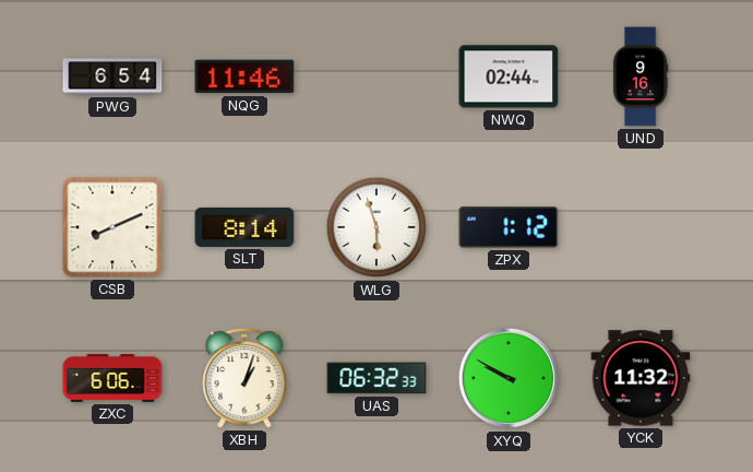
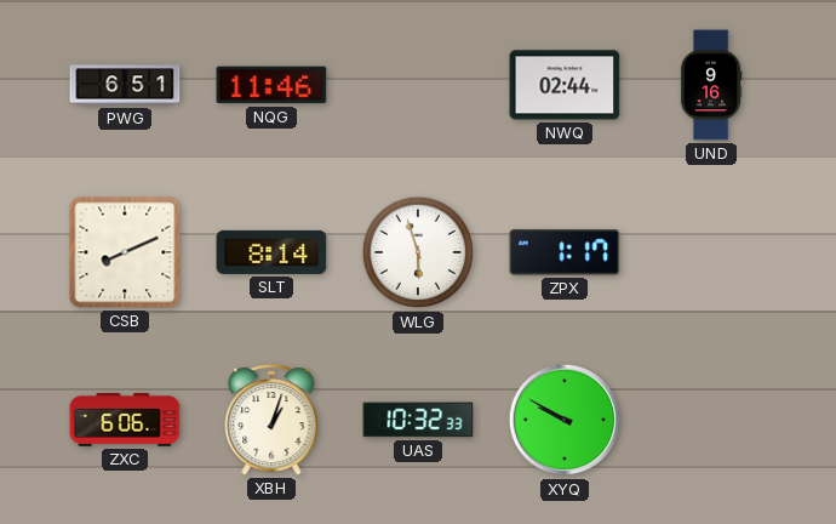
PWG: 6:54 -> 6:51
ZPX: 1:12 -> 1:17
UAS: 06:32 -> 10:32
YCK: 11:32 -> none
